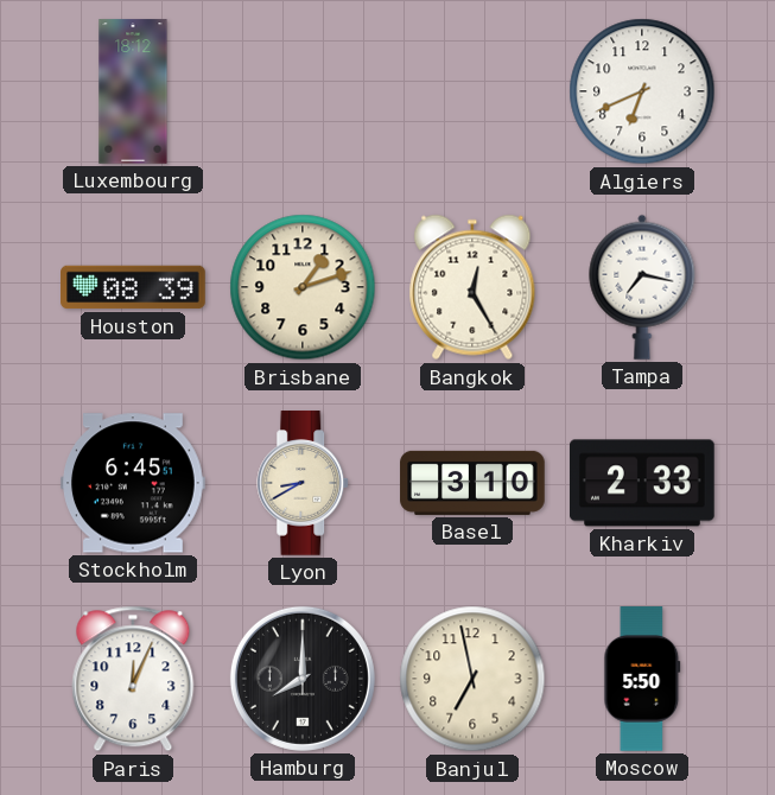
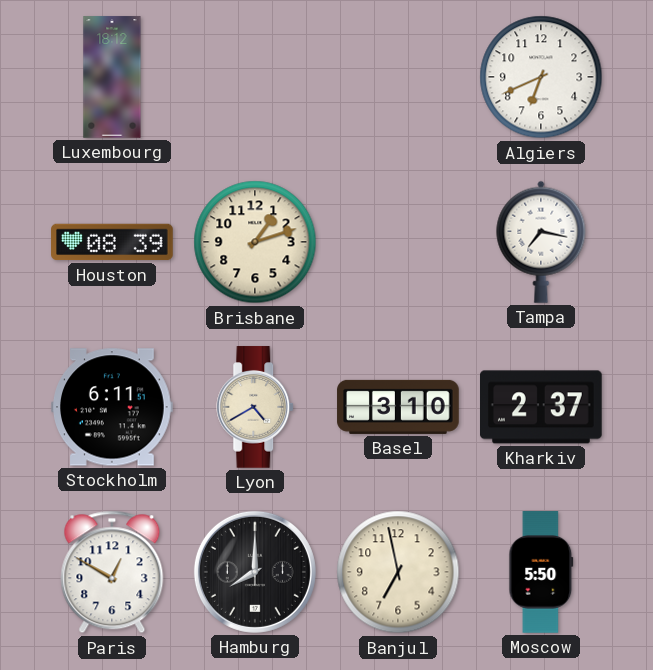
Bangkok: 12:25 -> none
Stockholm: 6:45 -> 6:11
Lyon: 8:40 -> 4:40
Kharkiv: 2:33 -> 2:37
Paris: 12:04 -> 12:50
